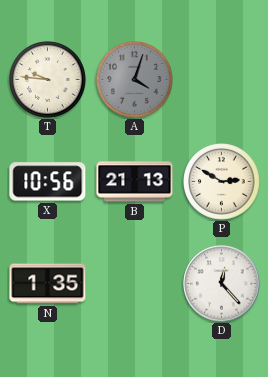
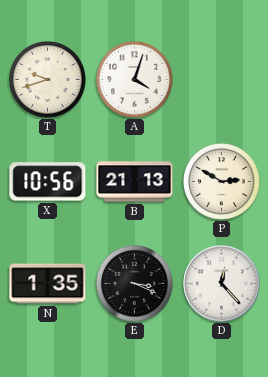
T: 9:46 -> 9:42
A dial: grey -> white
E: none -> 3:19
